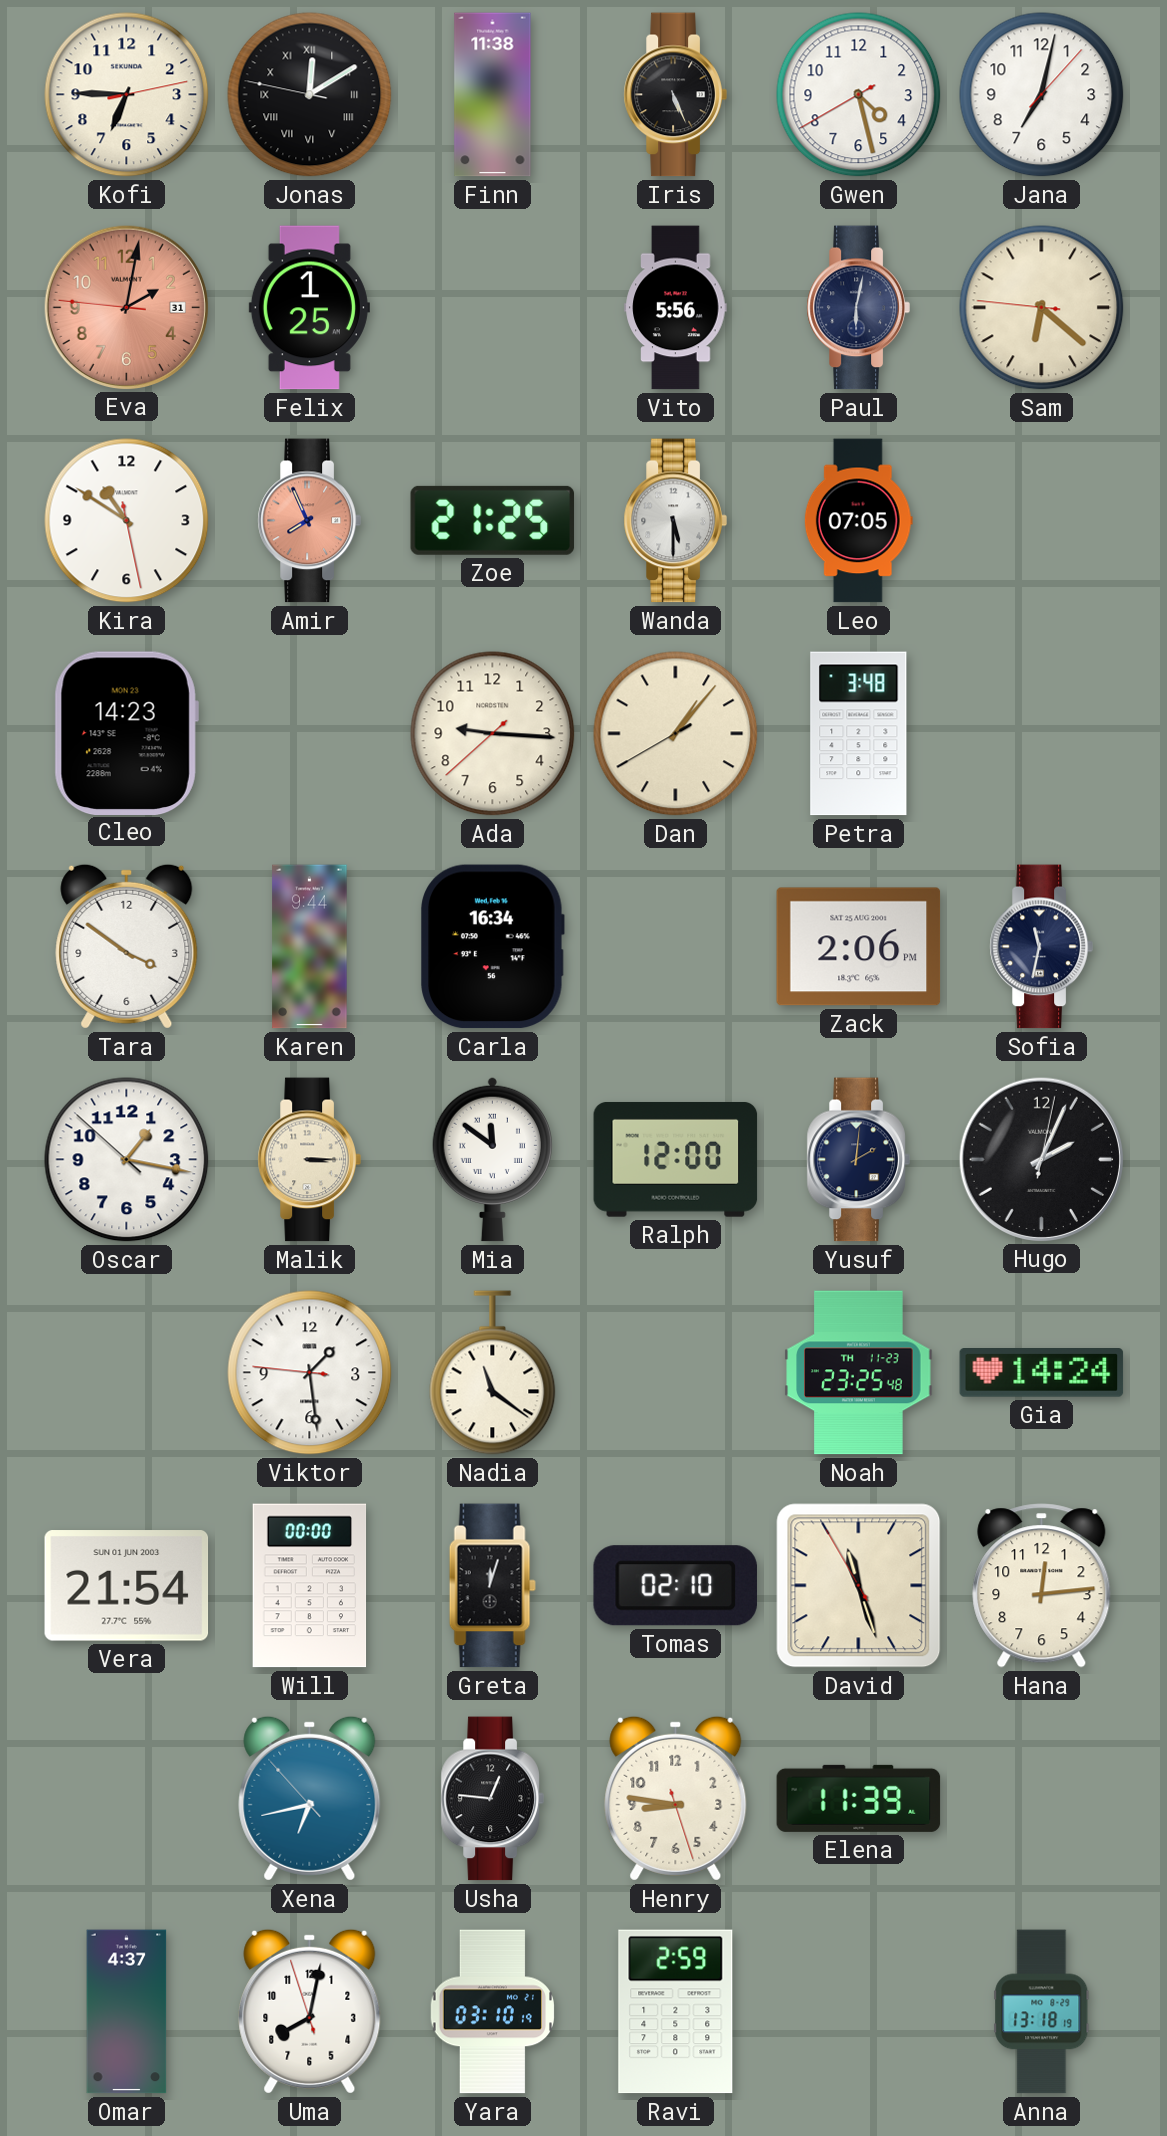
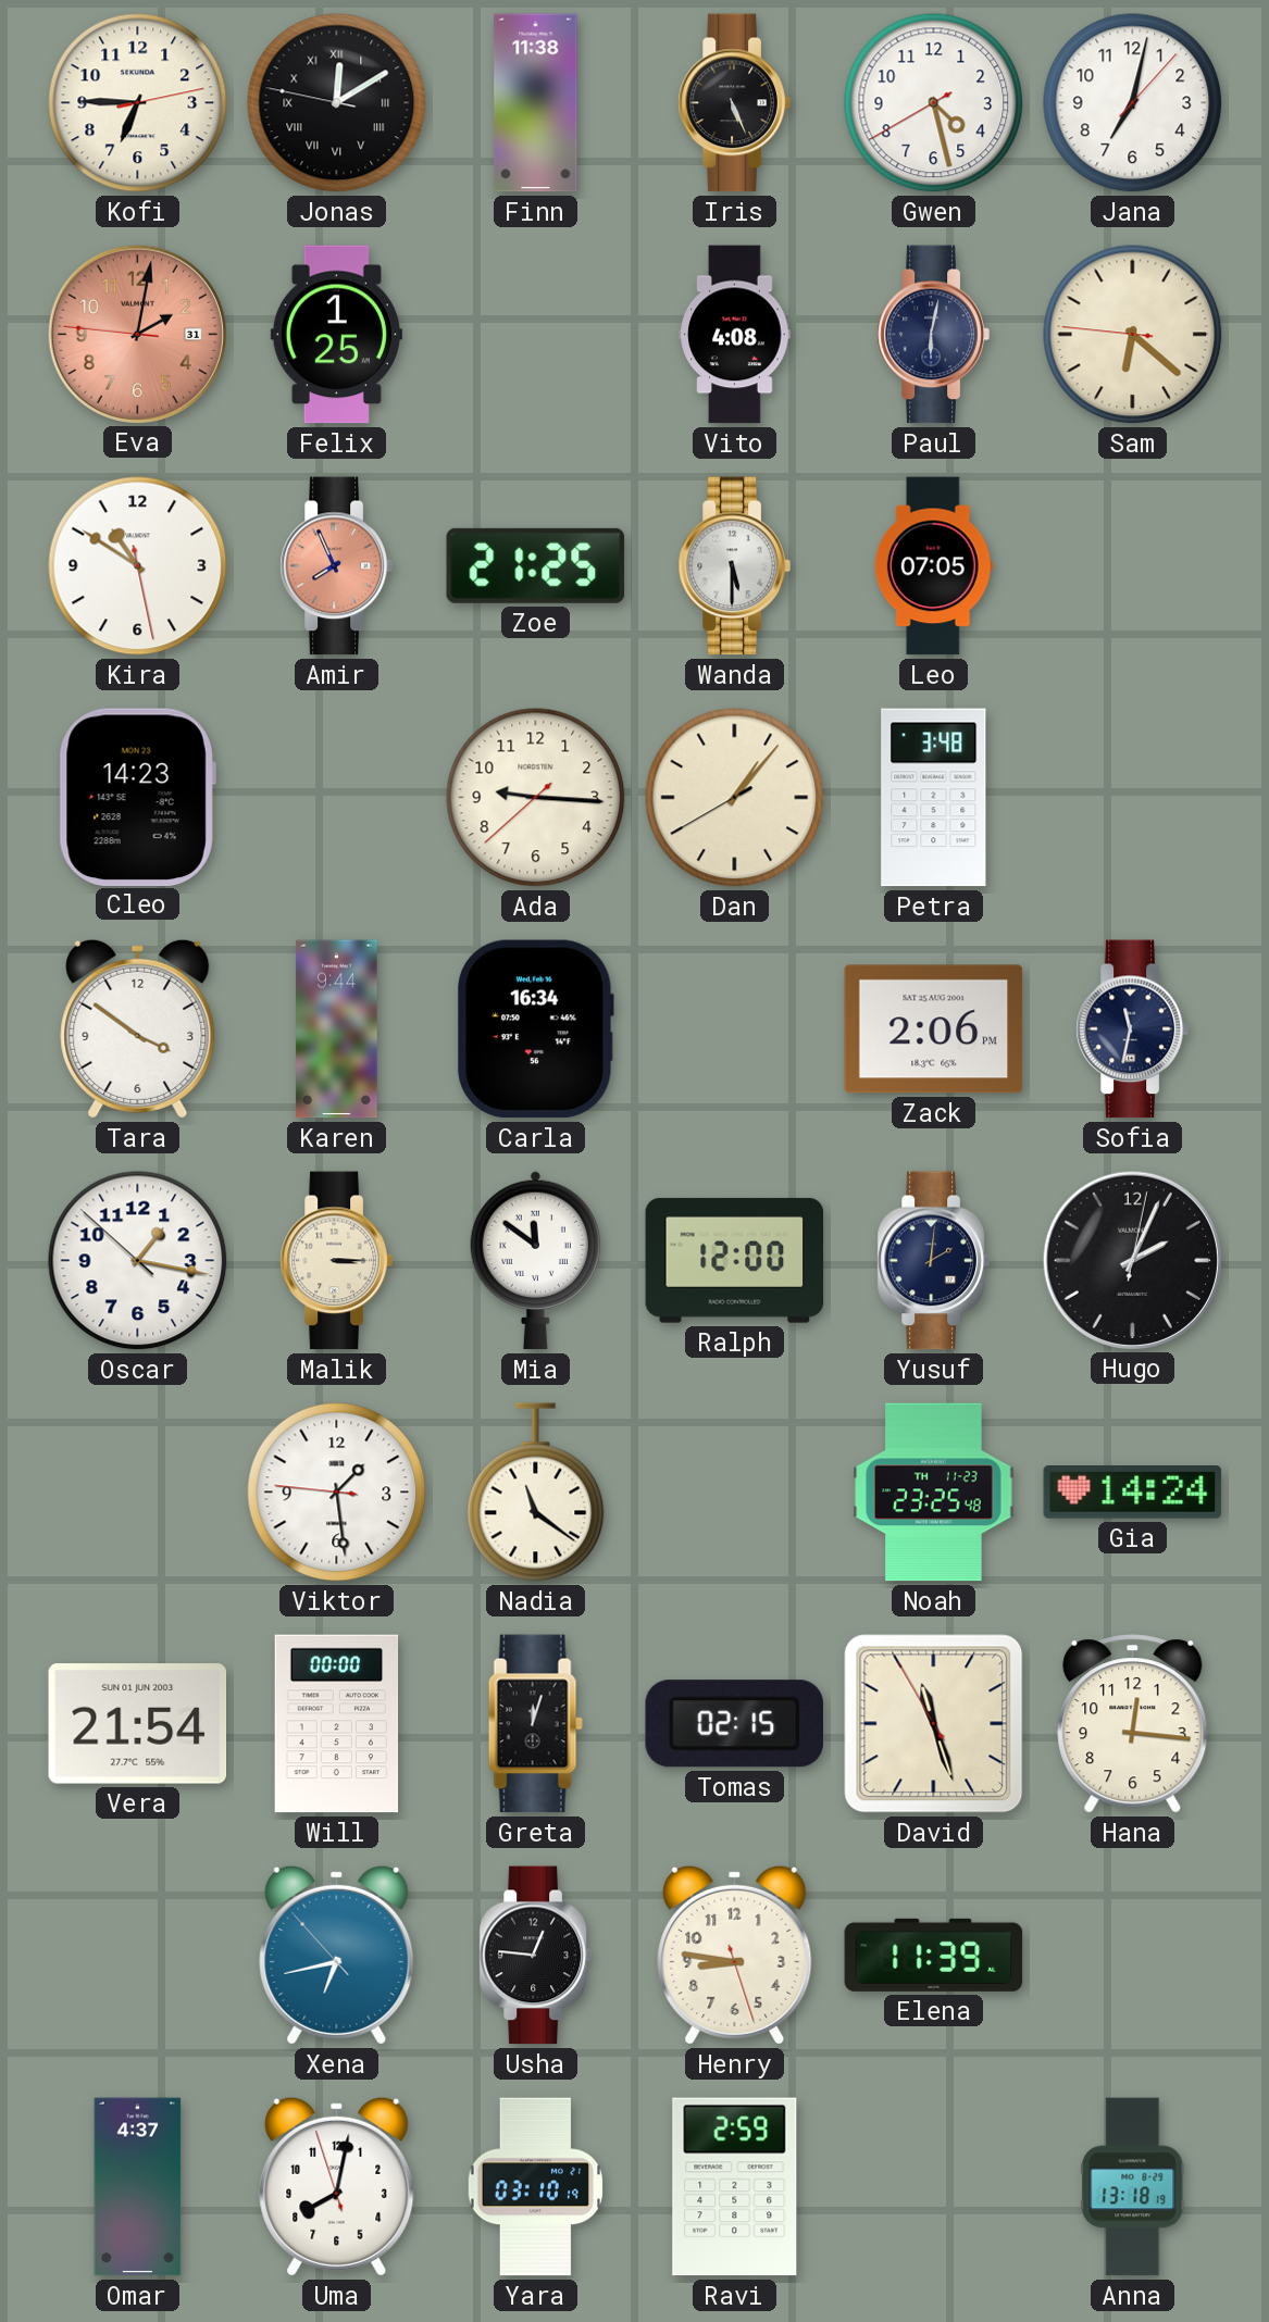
Vito: 5:56 -> 4:08
Tomas: 02:10 -> 02:15
Hana: 12:14 -> 12:16
